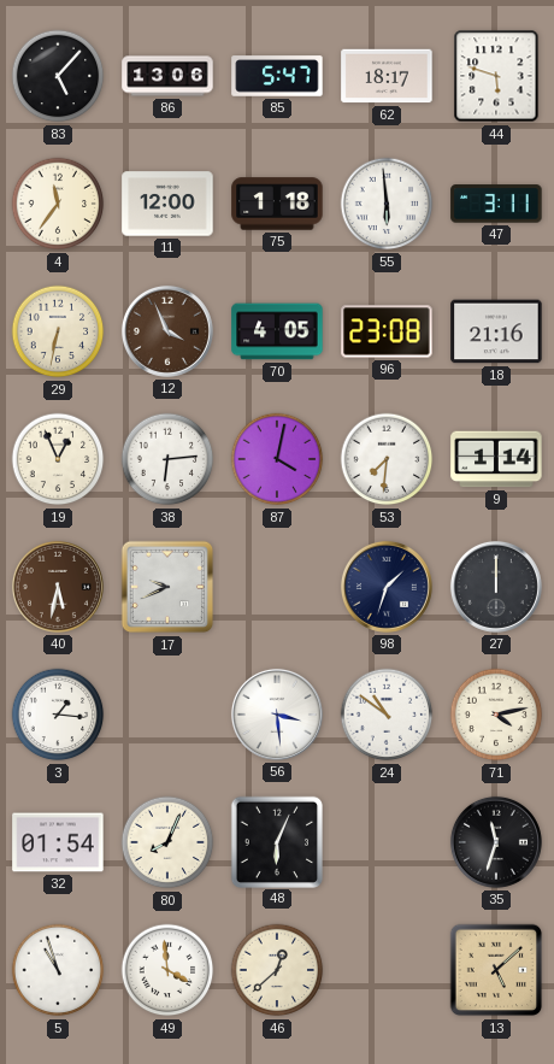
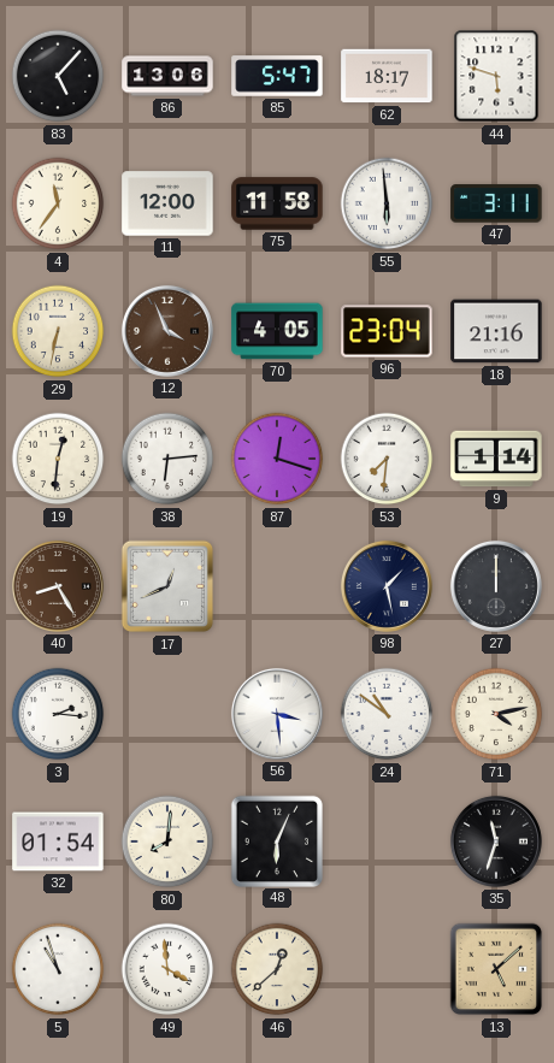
75: 1:18 -> 11:58
96: 23:08 -> 23:04
19: 12:56 -> 12:31
87: 4:02 -> 12:18
40: 5:32 -> 8:25
17: 9:41 -> 12:41
98: 1:33 -> 1:28
3: 1:16 -> 2:16
80: 8:04 -> 8:01
